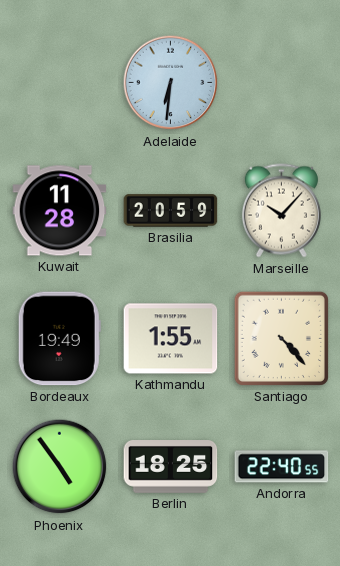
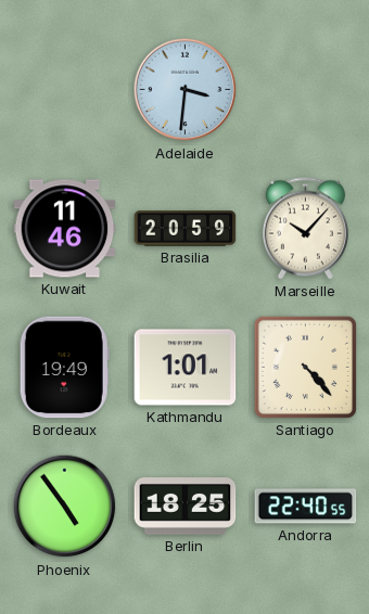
Adelaide: 6:31 -> 3:31
Kuwait: 11:28 -> 11:46
Kathmandu: 1:55 -> 1:01
